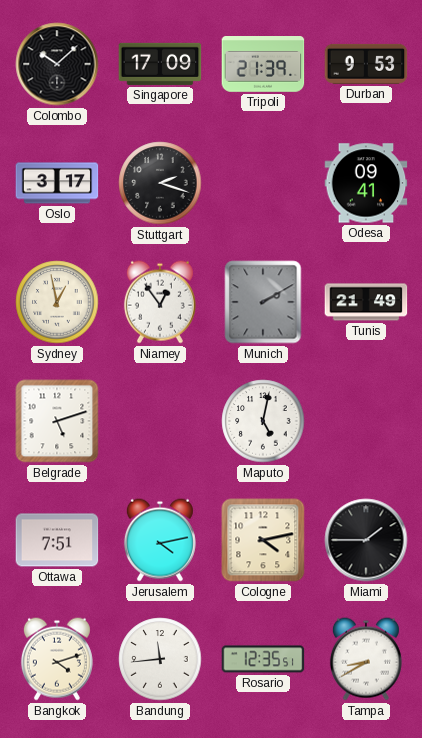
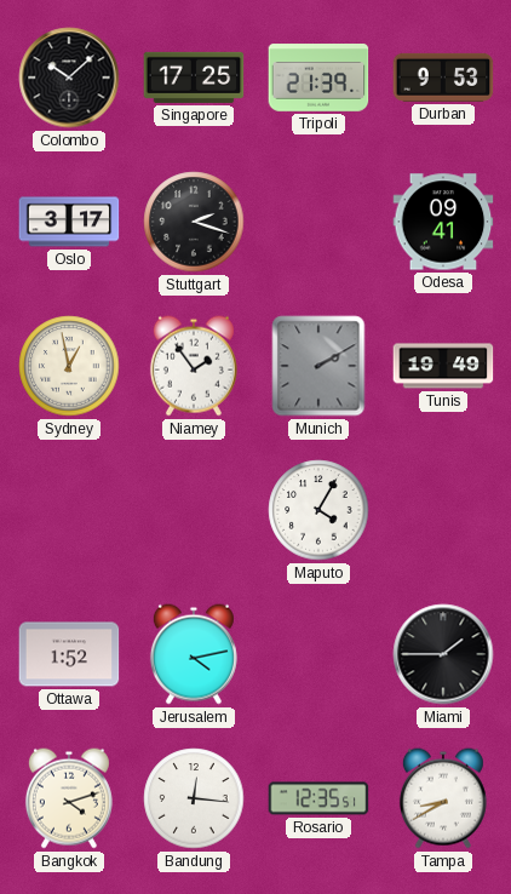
Singapore: 17:09 -> 17:25
Niamey: 12:54 -> 1:54
Tunis: 21:49 -> 19:49
Belgrade: 5:12 -> none
Maputo: 5:02 -> 4:05
Ottawa: 7:51 -> 1:52
Cologne: 4:13 -> none
Bandung: 11:44 -> 12:16
